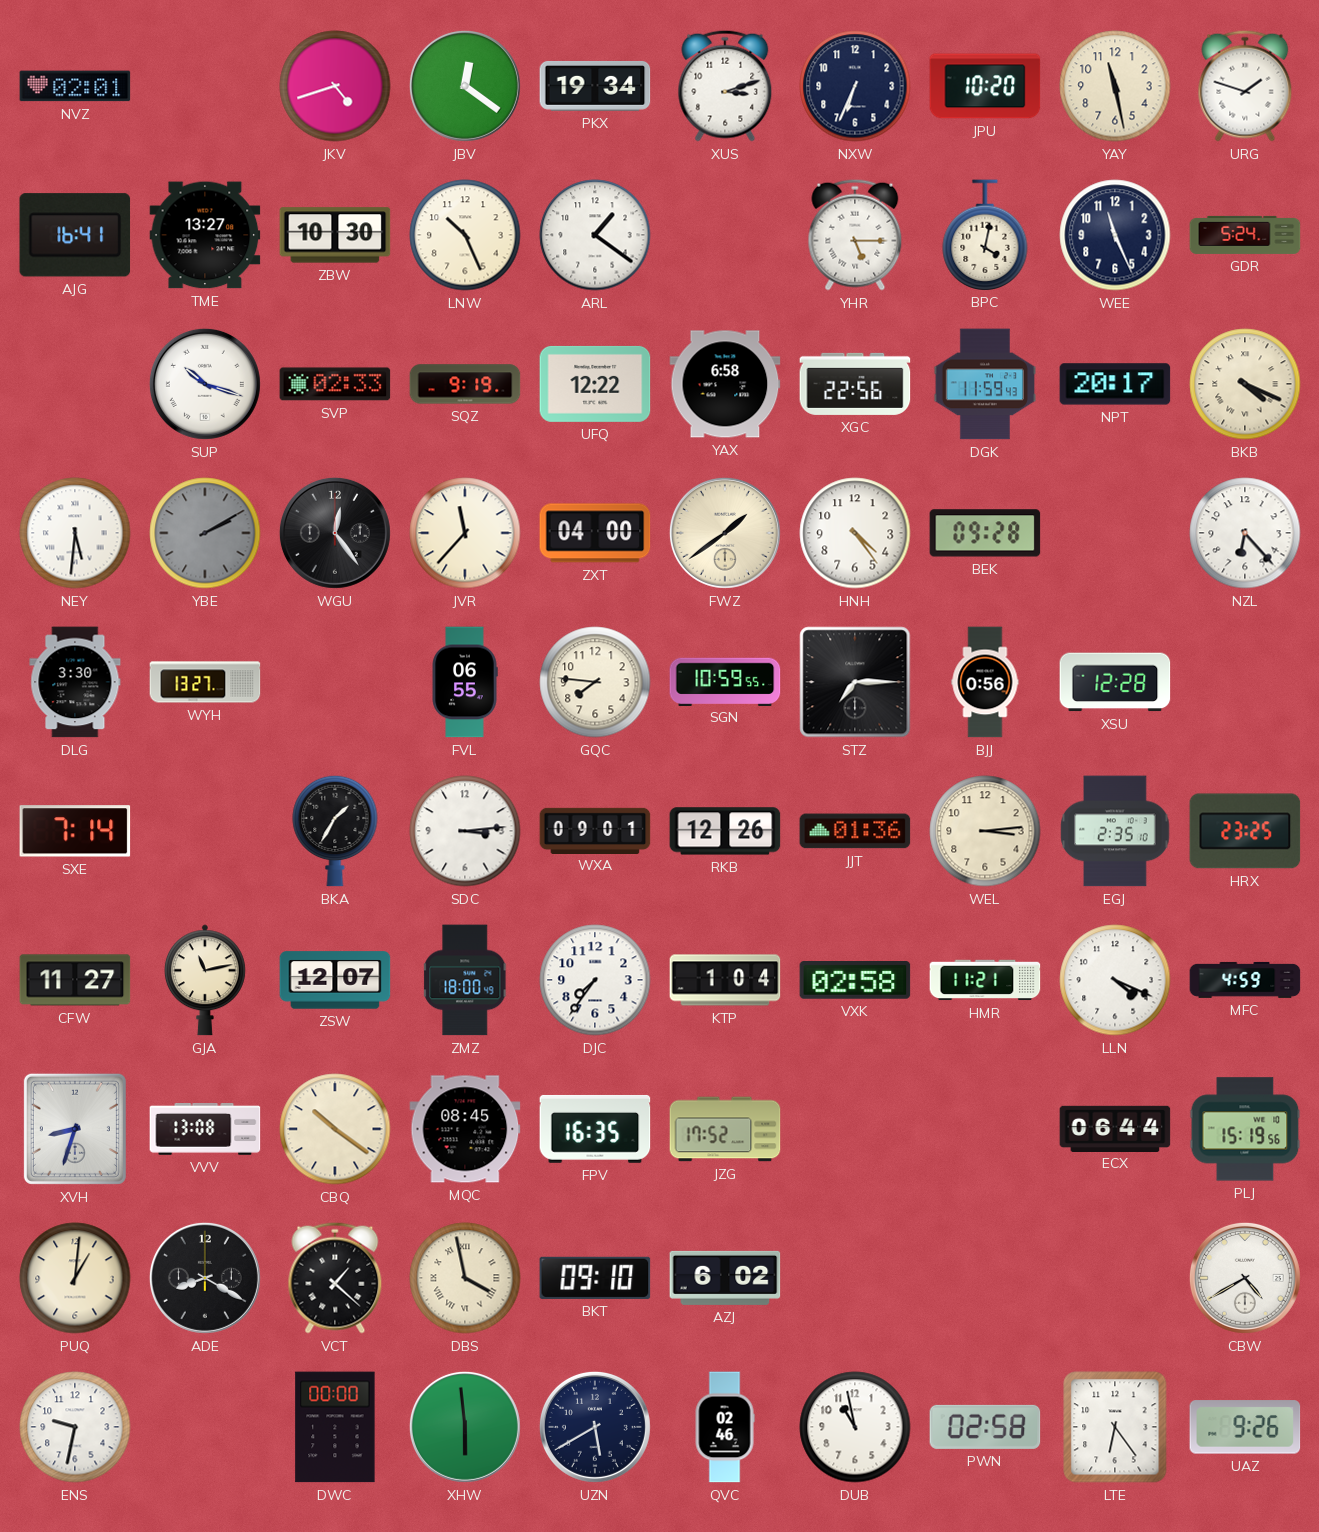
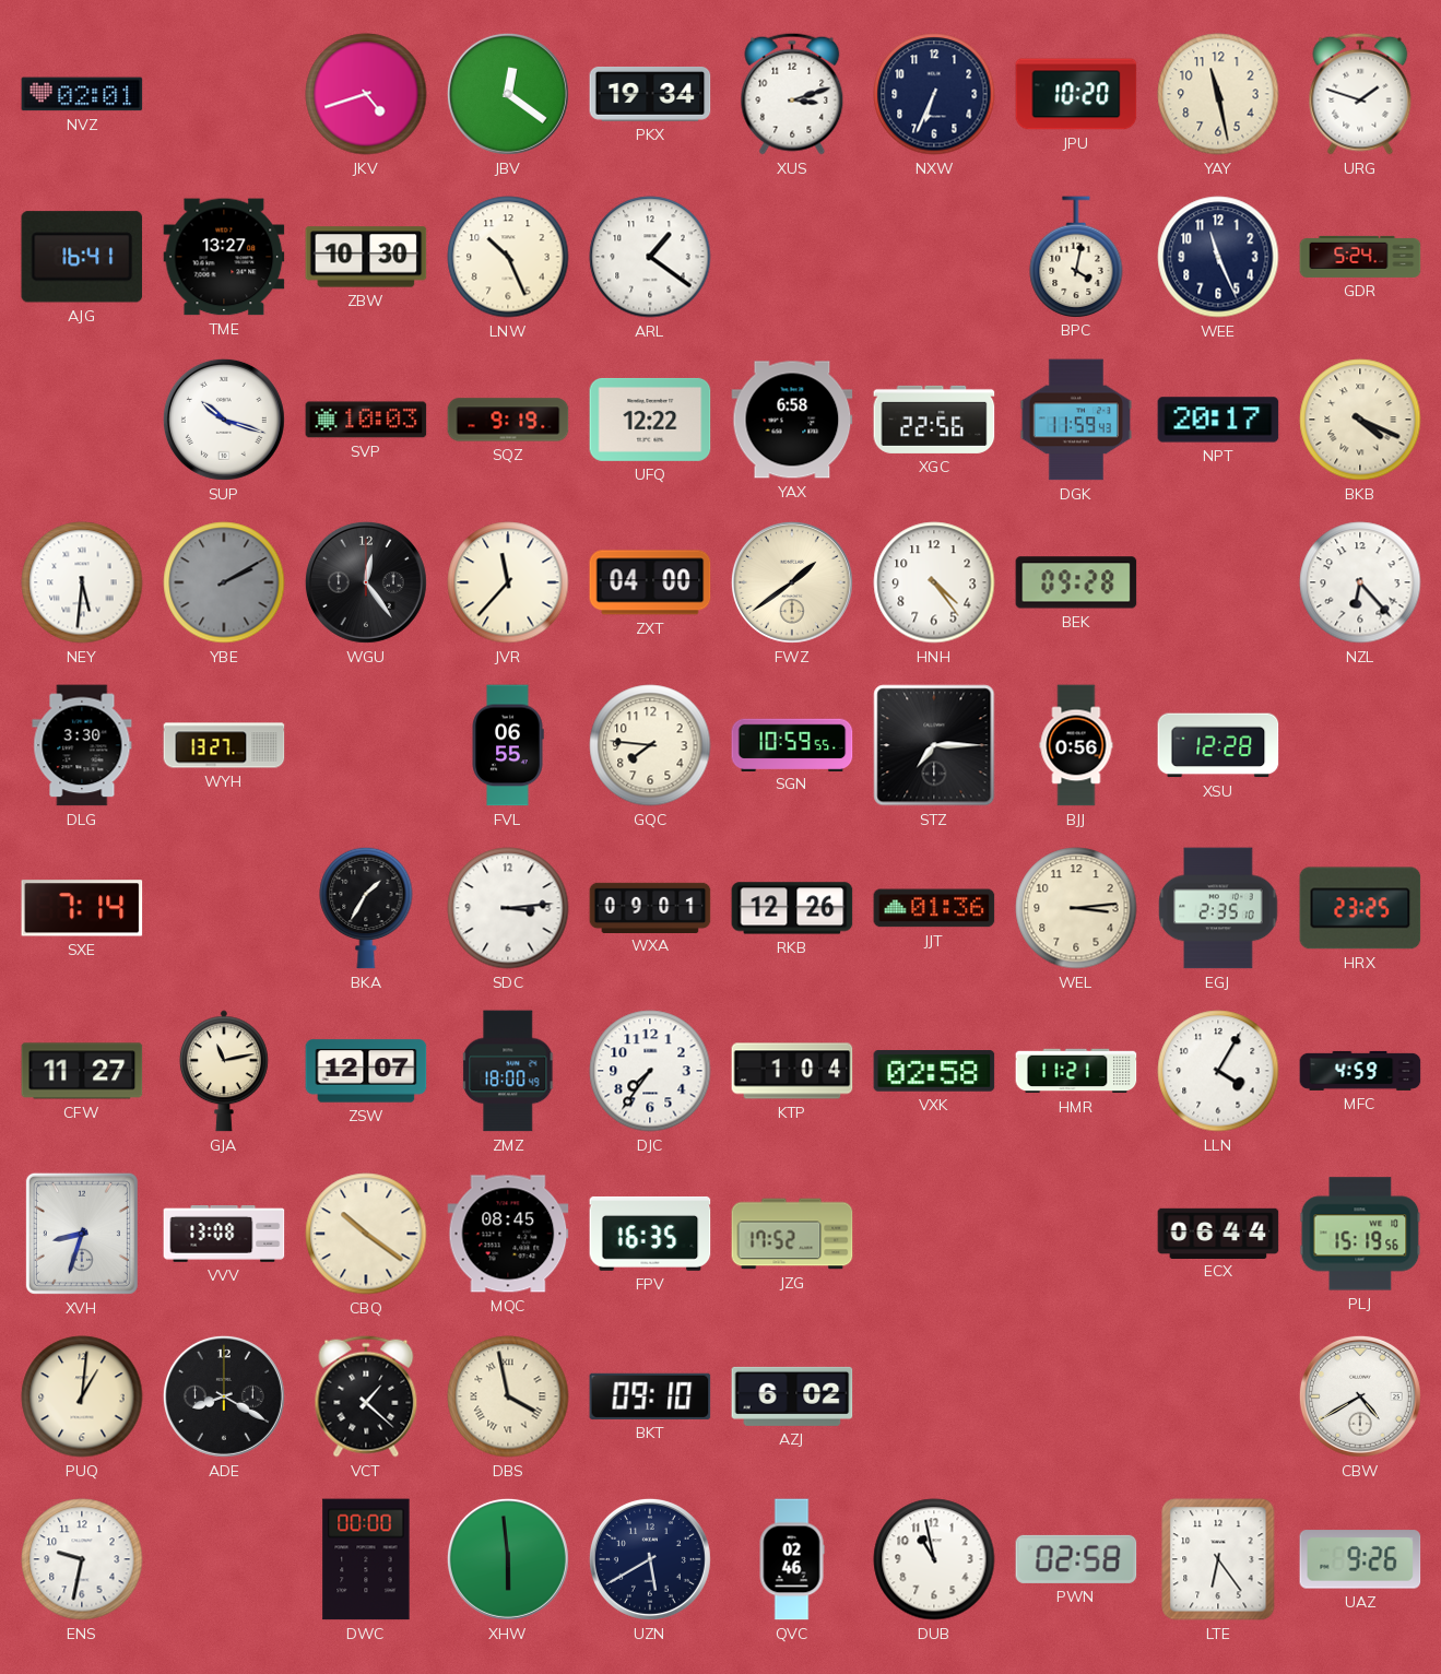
YHR: 5:15 -> none
SVP: 02:33 -> 10:03
LLN: 4:19 -> 4:05
